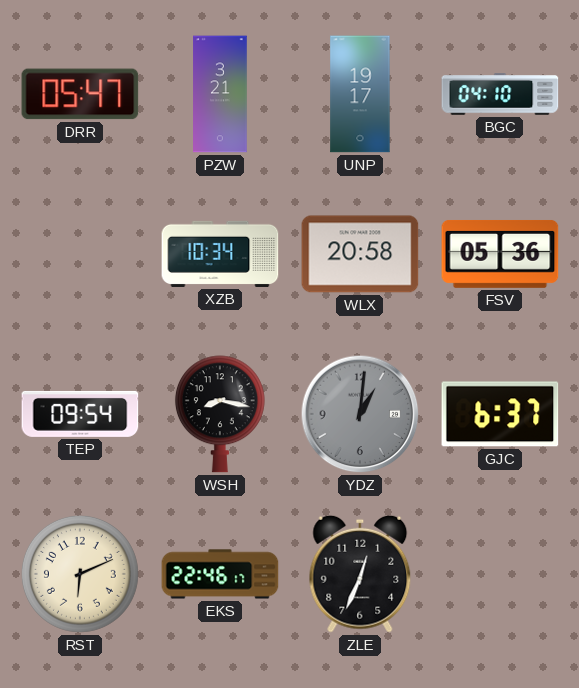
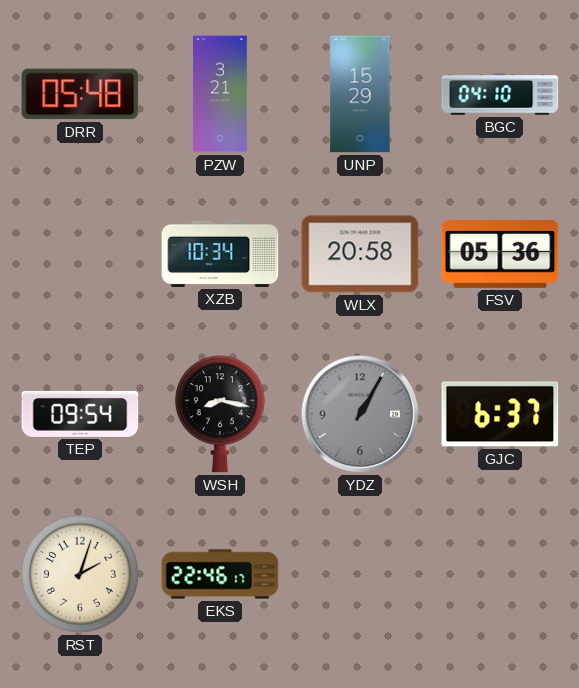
DRR: 05:47 -> 05:48
UNP: 19:17 -> 15:29
YDZ: 1:01 -> 1:05
RST: 6:11 -> 2:03
ZLE: 12:34 -> none
